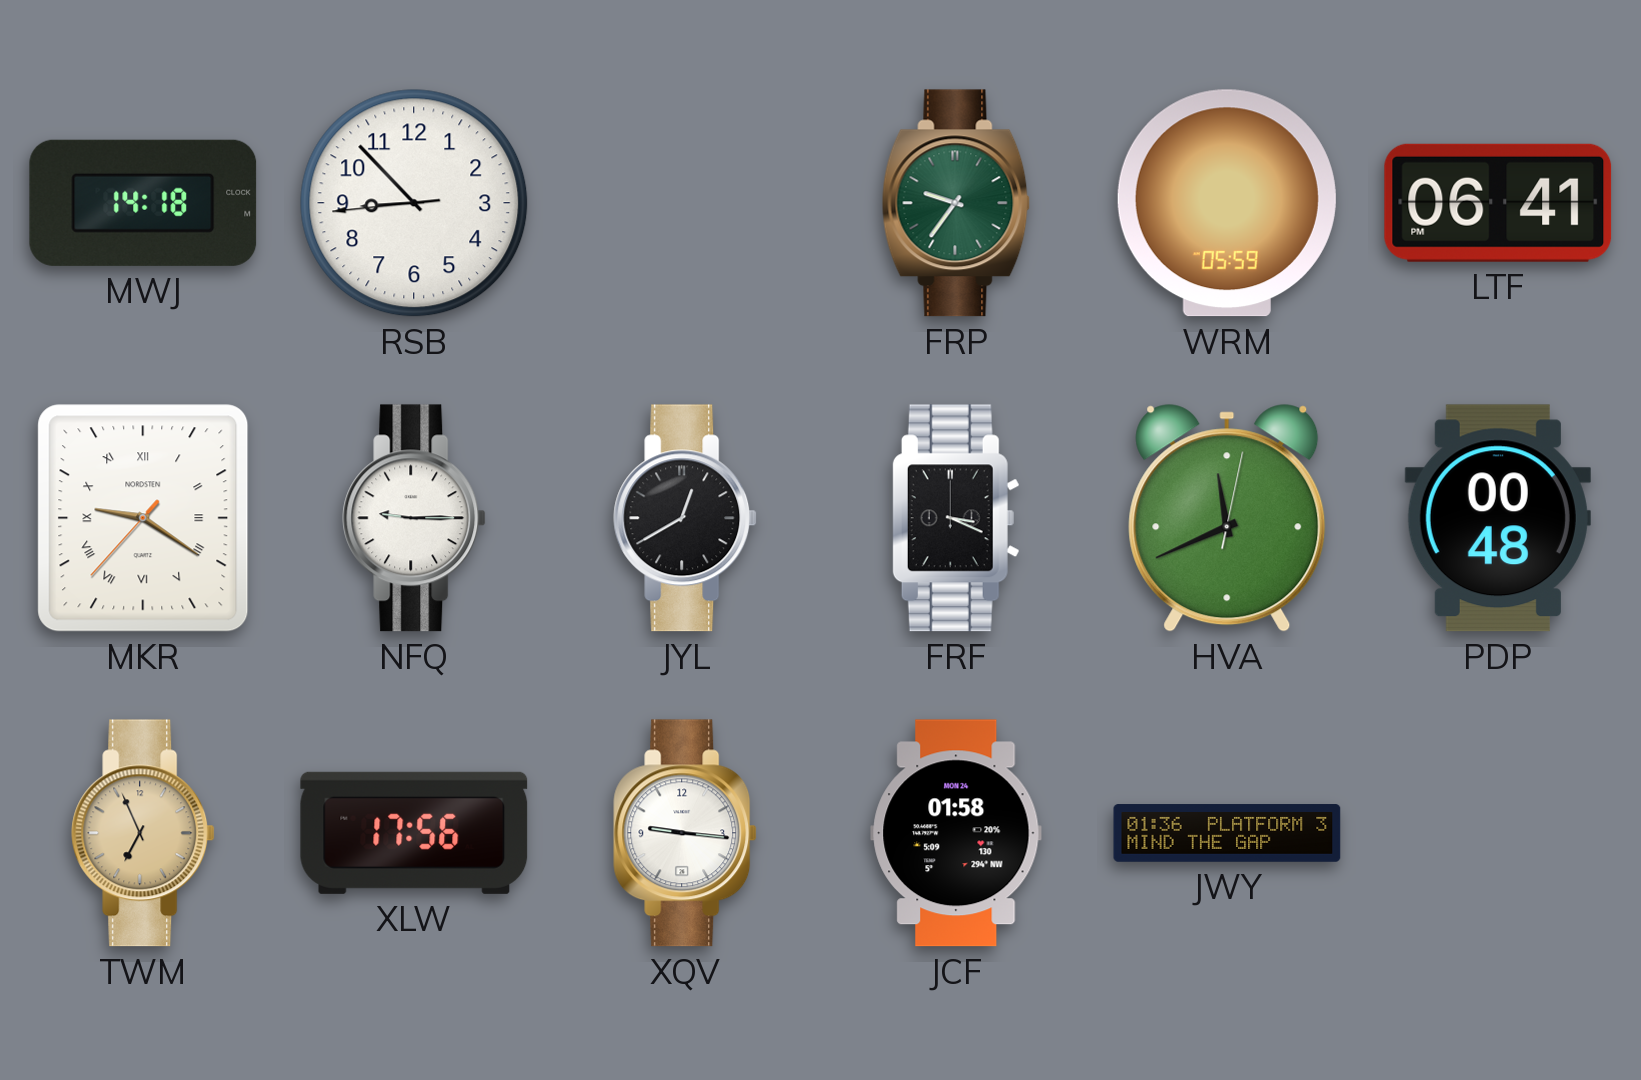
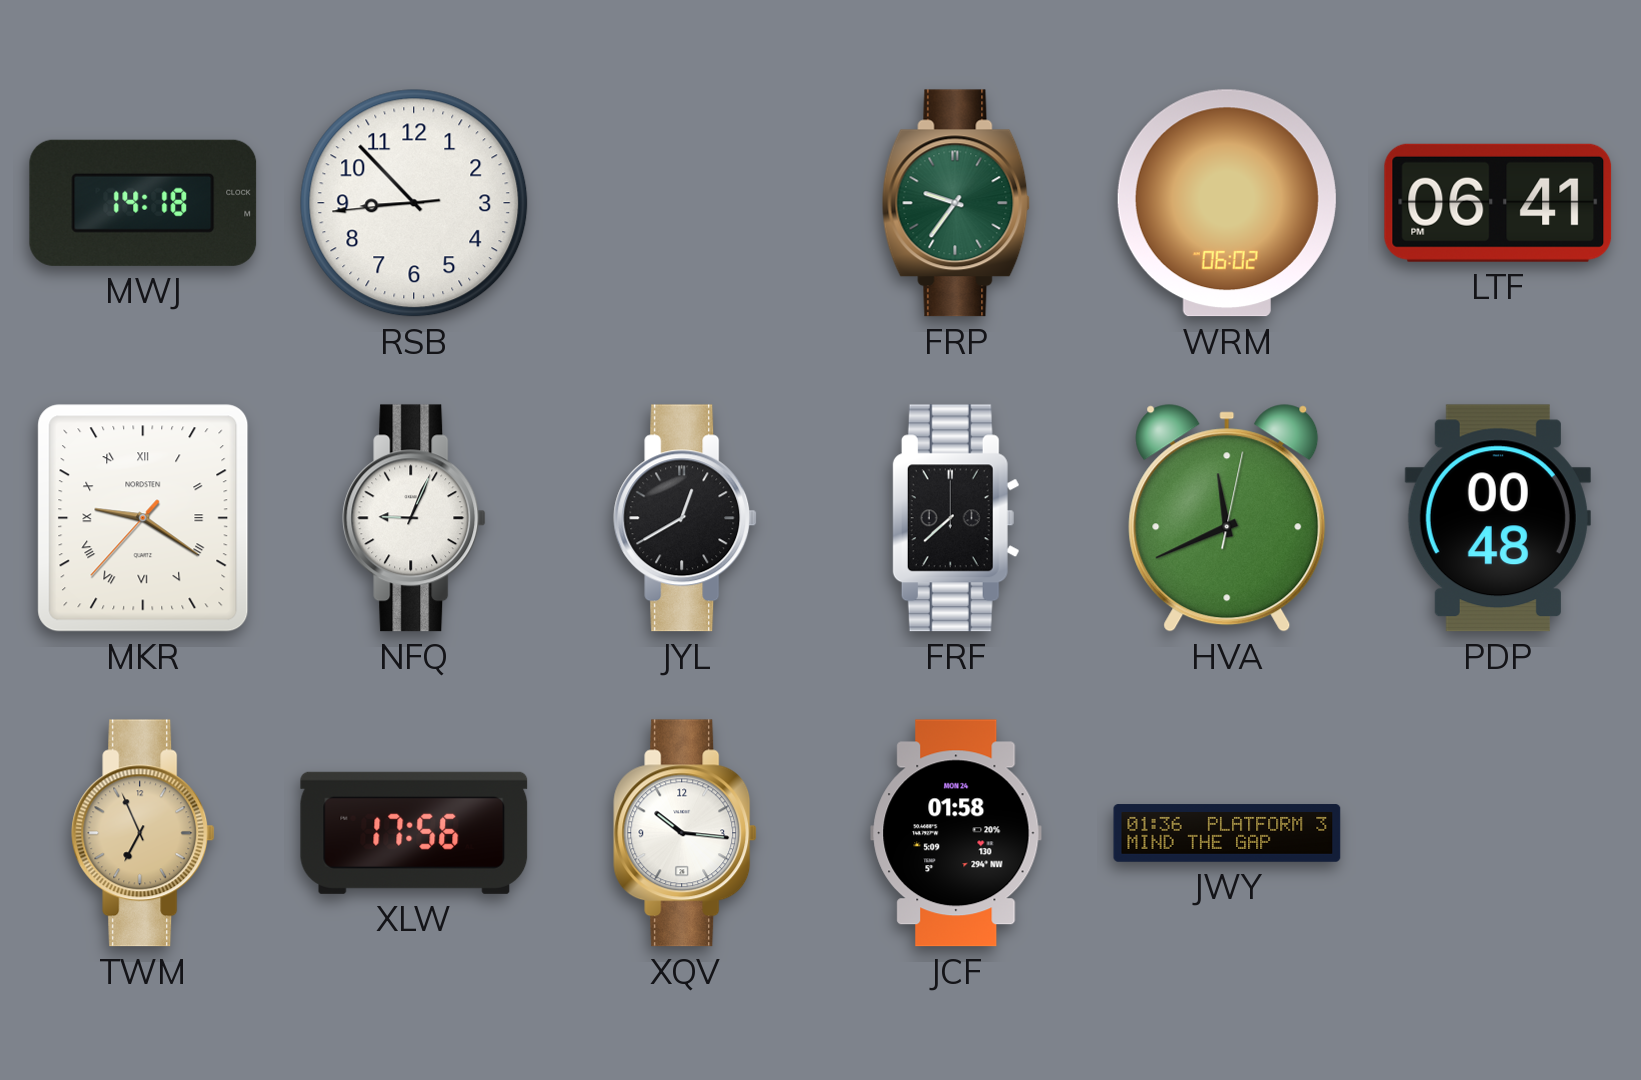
WRM: 05:59 -> 06:02
NFQ: 9:15 -> 9:04
FRF: 3:19 -> 7:38
XQV: 9:16 -> 10:16
